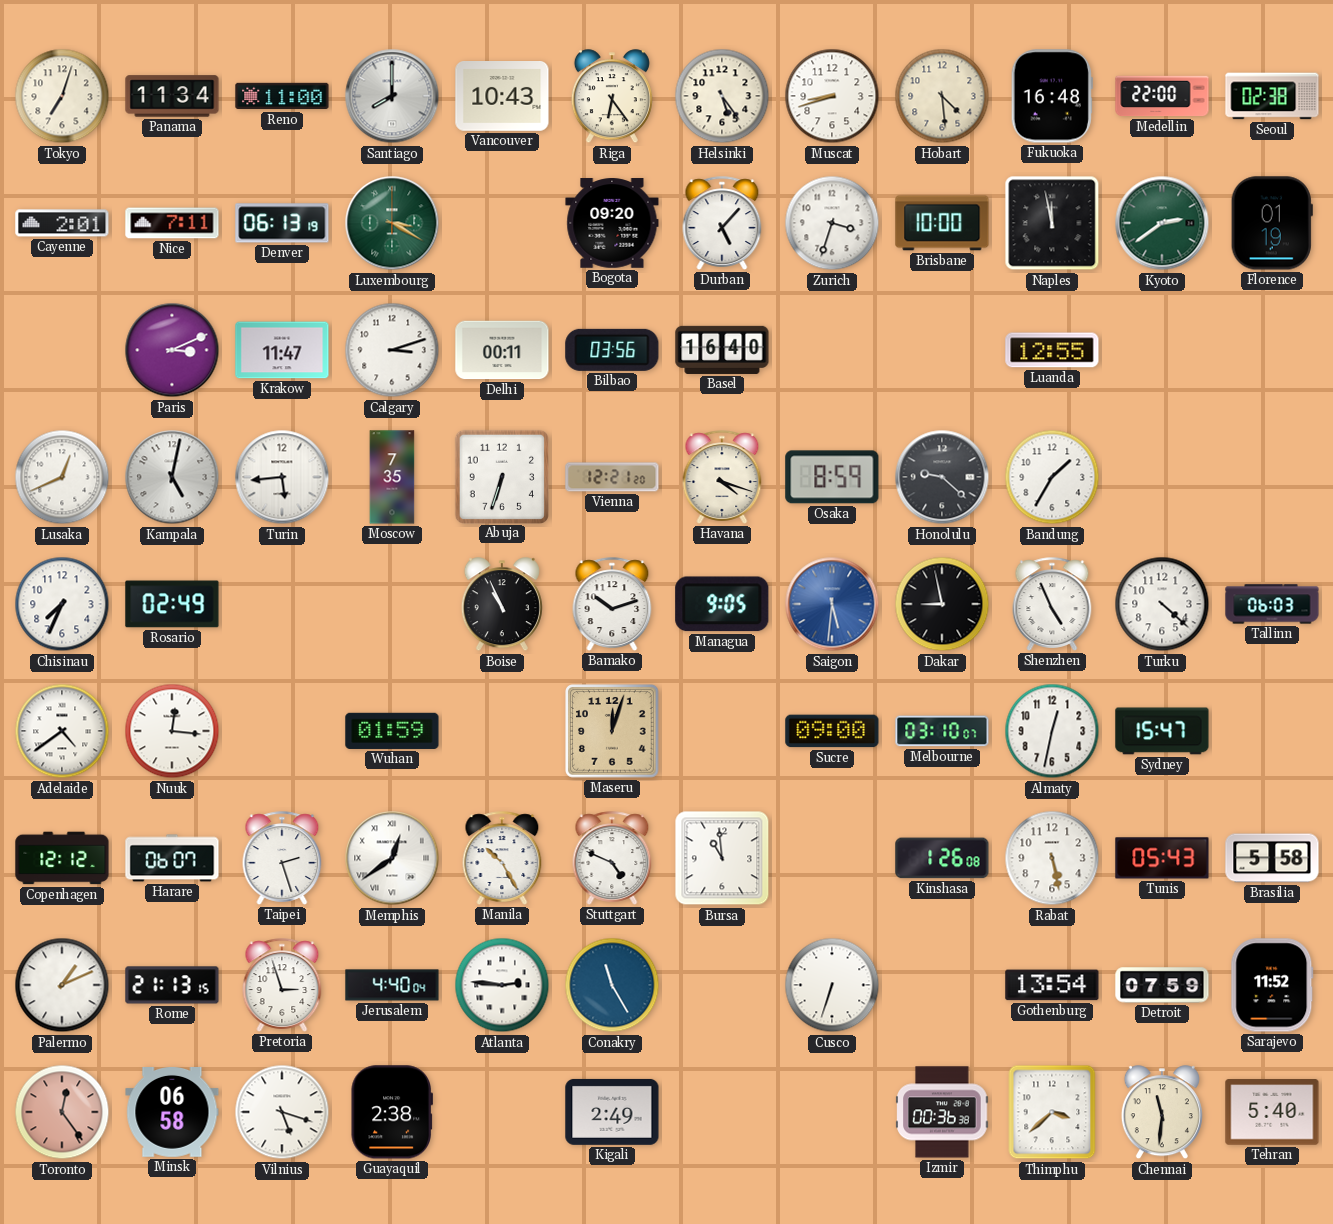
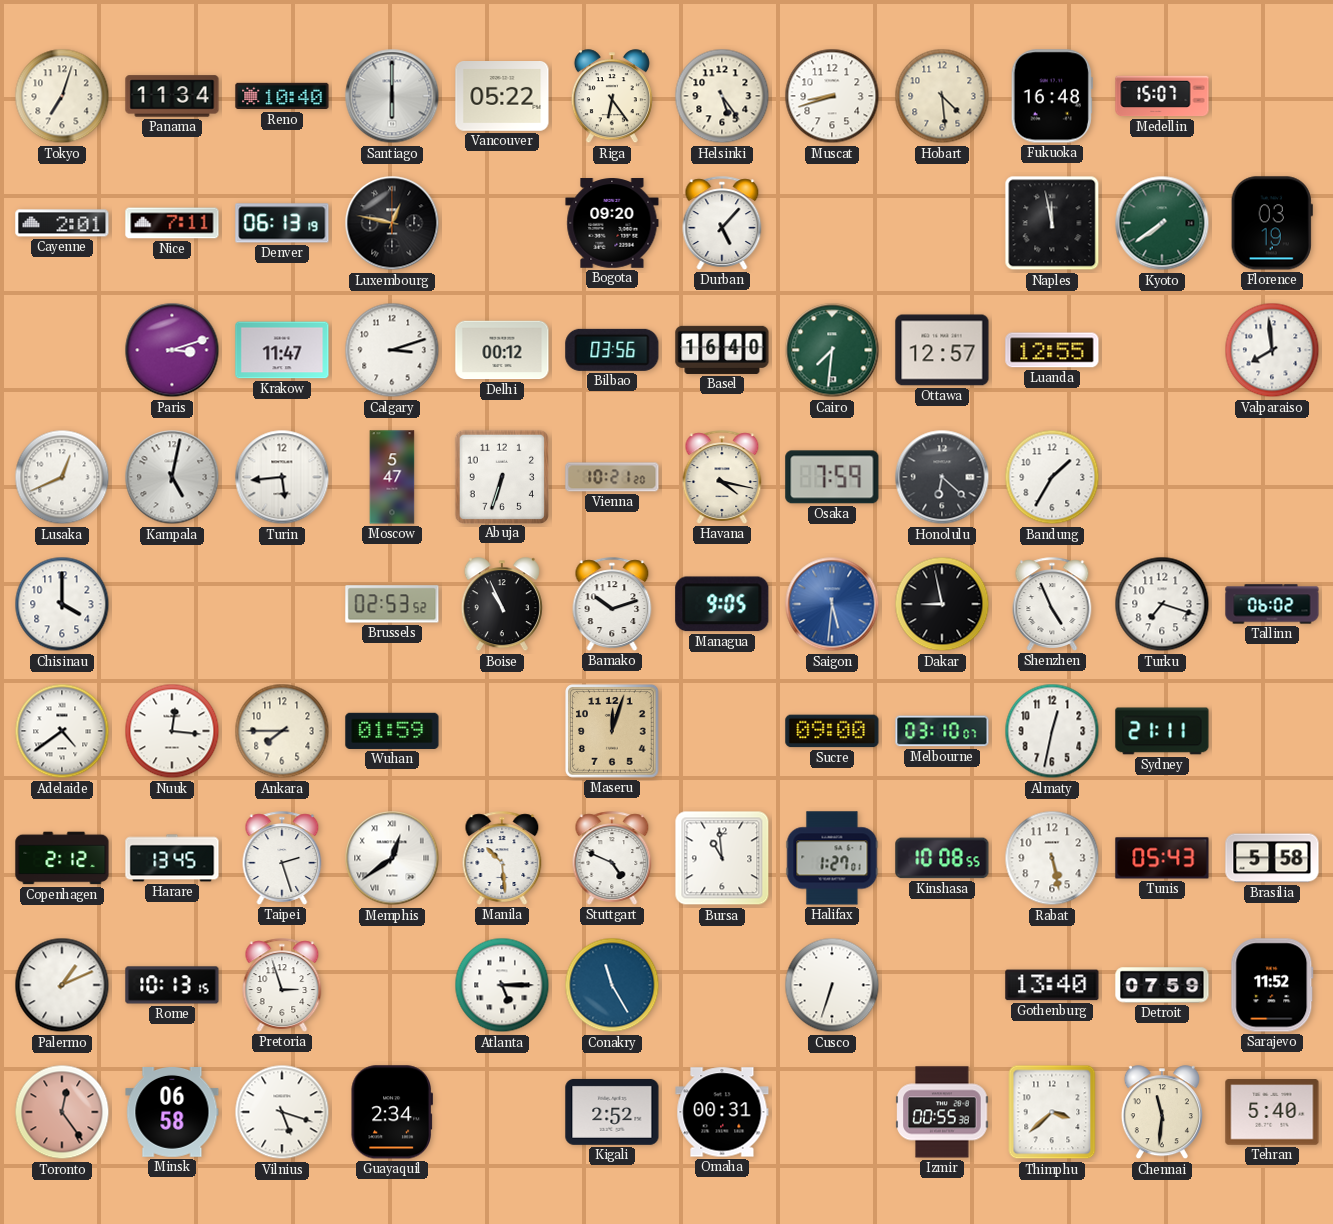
Reno: 11:00 -> 10:40
Santiago: 8:00 -> 6:00
Vancouver: 10:43 -> 05:22
Medellin: 22:00 -> 15:07
Seoul: 02:38 -> none
Luxembourg: 3:20 -> 12:47
Luxembourg dial: green -> black
Zurich: 3:33 -> none
Brisbane: 10:00 -> none
Kyoto: 2:39 -> 7:39
Florence: 01:19 -> 03:19
Paris: 3:11 -> 3:12
Delhi: 00:11 -> 00:12
Cairo: none -> 7:31
Ottawa: none -> 12:57
Valparaiso: none -> 7:59
Moscow: 7:35 -> 5:47
Vienna: 12:21 -> 10:21
Havana: 4:18 -> 4:17
Osaka: 8:59 -> 7:59
Honolulu: 9:22 -> 6:22
Chisinau: 7:34 -> 4:00
Rosario: 02:49 -> none
Brussels: none -> 02:53
Turku: 4:22 -> 7:18
Tallinn: 06:03 -> 06:02
Ankara: none -> 7:45
Sydney: 15:47 -> 21:11
Copenhagen: 12:12 -> 2:12
Harare: 06:07 -> 13:45
Manila: 10:25 -> 10:29
Halifax: none -> 1:27
Kinshasa: 1:26 -> 10:08
Rome: 21:13 -> 10:13
Jerusalem: 4:40 -> none
Atlanta: 2:46 -> 5:15
Gothenburg: 13:54 -> 13:40
Guayaquil: 2:38 -> 2:34
Kigali: 2:49 -> 2:52
Omaha: none -> 00:31
Izmir: 00:36 -> 00:55
